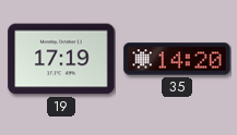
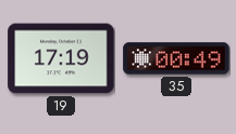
35: 14:20 -> 00:49
